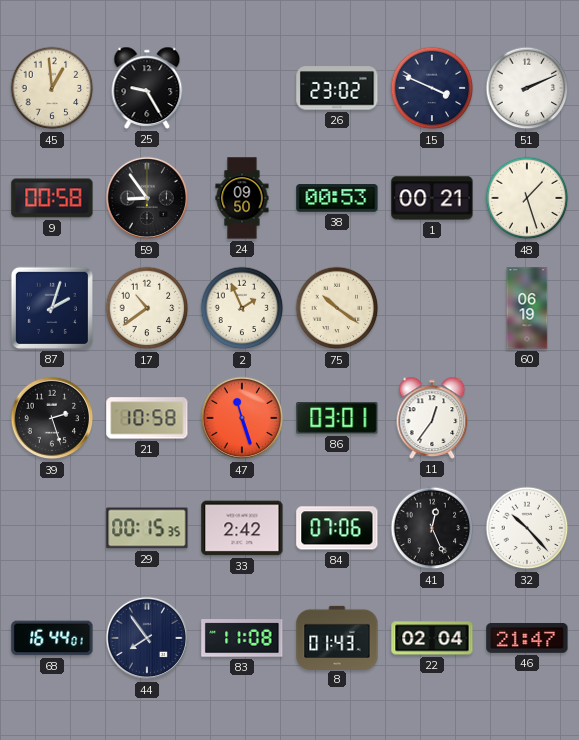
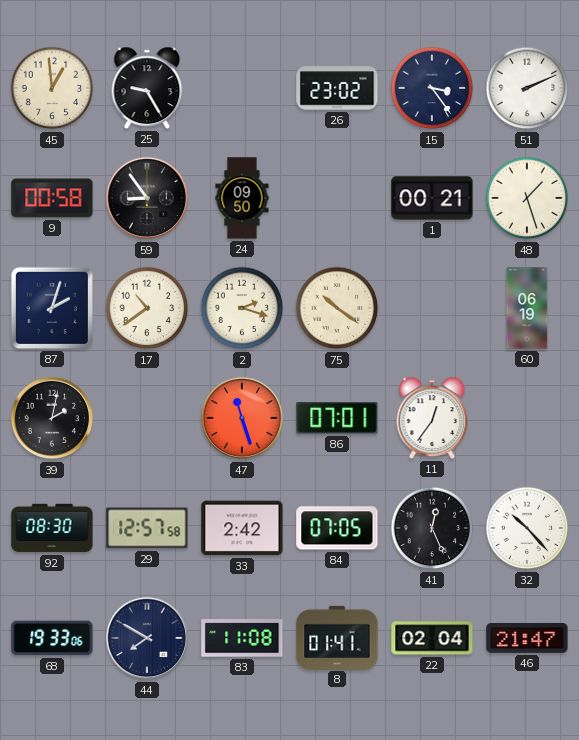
15: 3:49 -> 3:24
38: 00:53 -> none
2: 1:56 -> 2:18
39: 2:27 -> 2:02
21: 10:58 -> none
86: 03:01 -> 07:01
92: none -> 08:30
29: 00:15 -> 12:57
84: 07:06 -> 07:05
68: 16:44 -> 19:33
44: 7:54 -> 7:50
8: 01:43 -> 01:41
